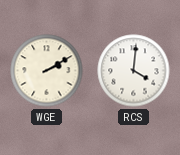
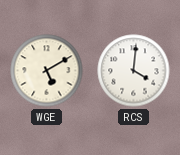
WGE: 2:10 -> 5:10
